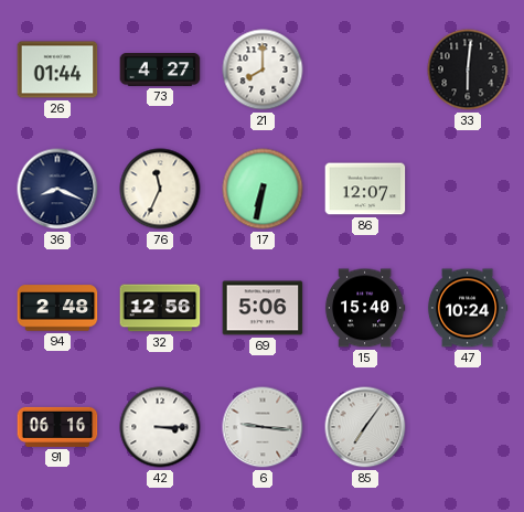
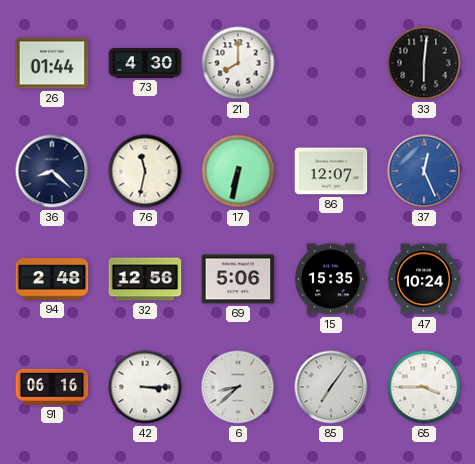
73: 4:27 -> 4:30
36: 8:19 -> 8:22
76: 11:34 -> 11:32
37: none -> 12:26
15: 15:40 -> 15:35
6: 9:16 -> 8:38
65: none -> 3:45
